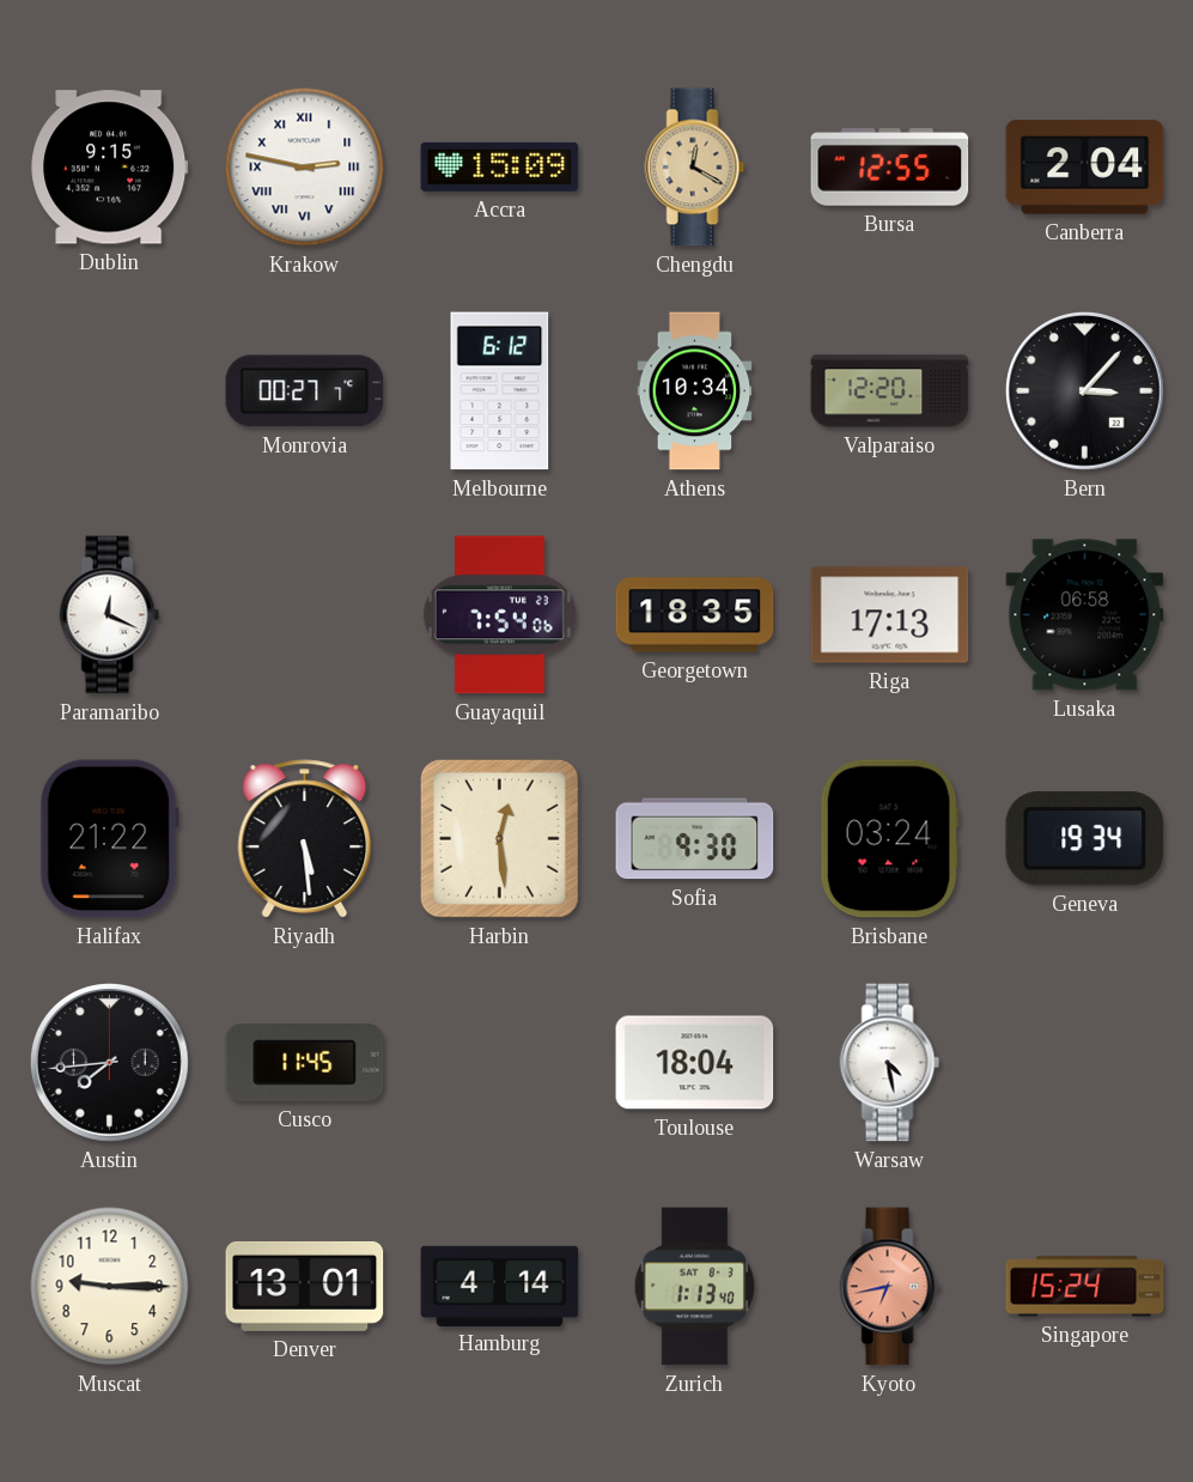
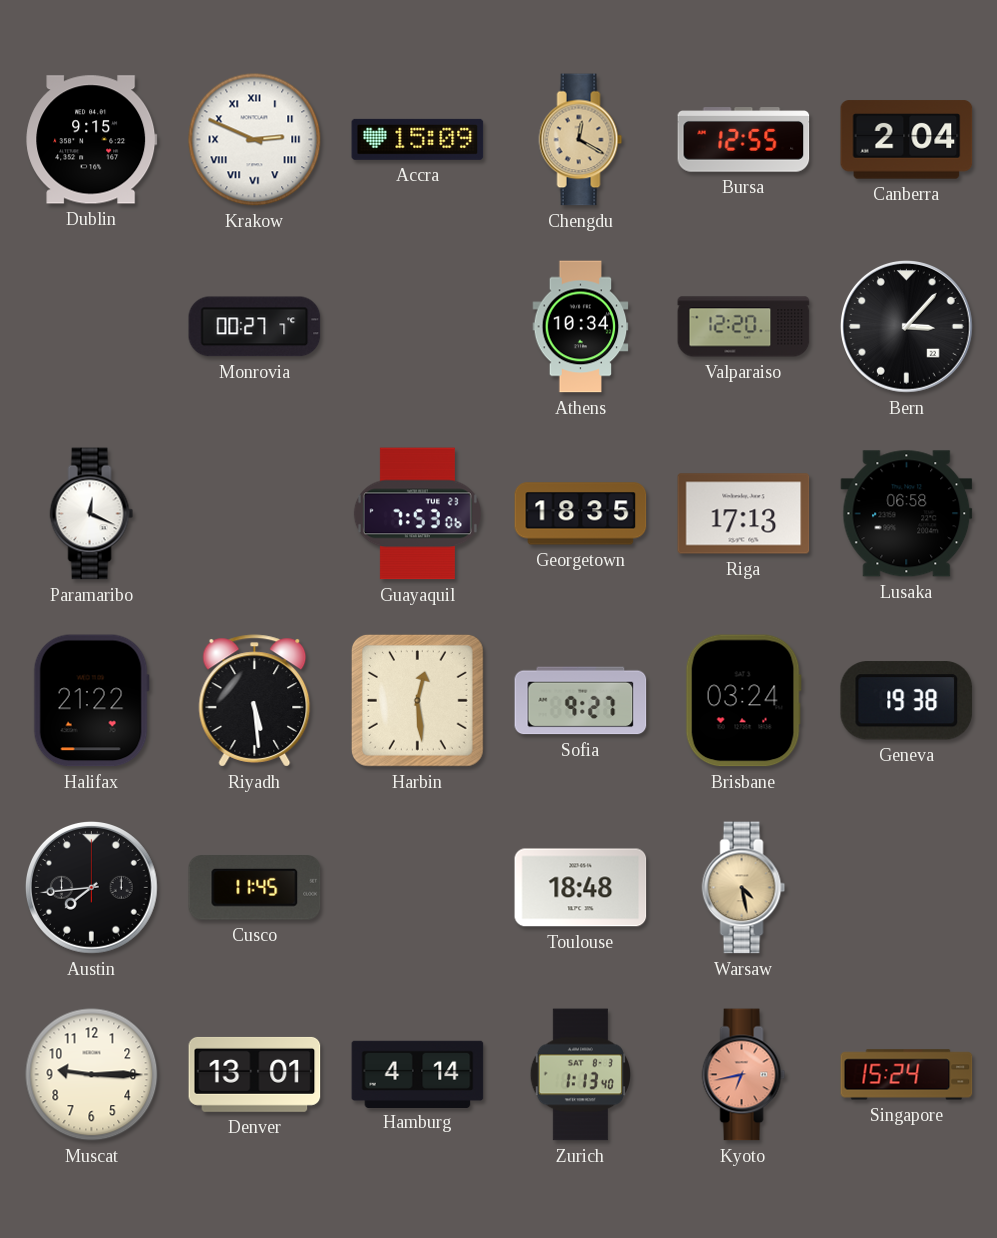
Krakow: 2:47 -> 2:49
Melbourne: 6:12 -> none
Guayaquil: 7:54 -> 7:53
Sofia: 9:30 -> 9:27
Geneva: 19:34 -> 19:38
Toulouse: 18:04 -> 18:48
Warsaw dial: white -> champagne
